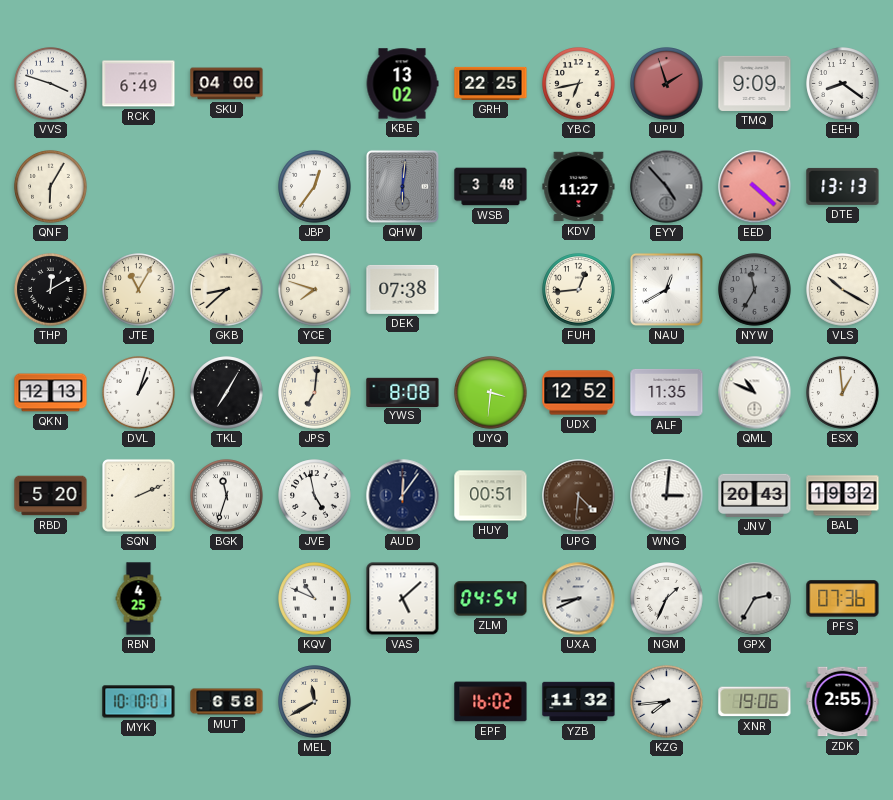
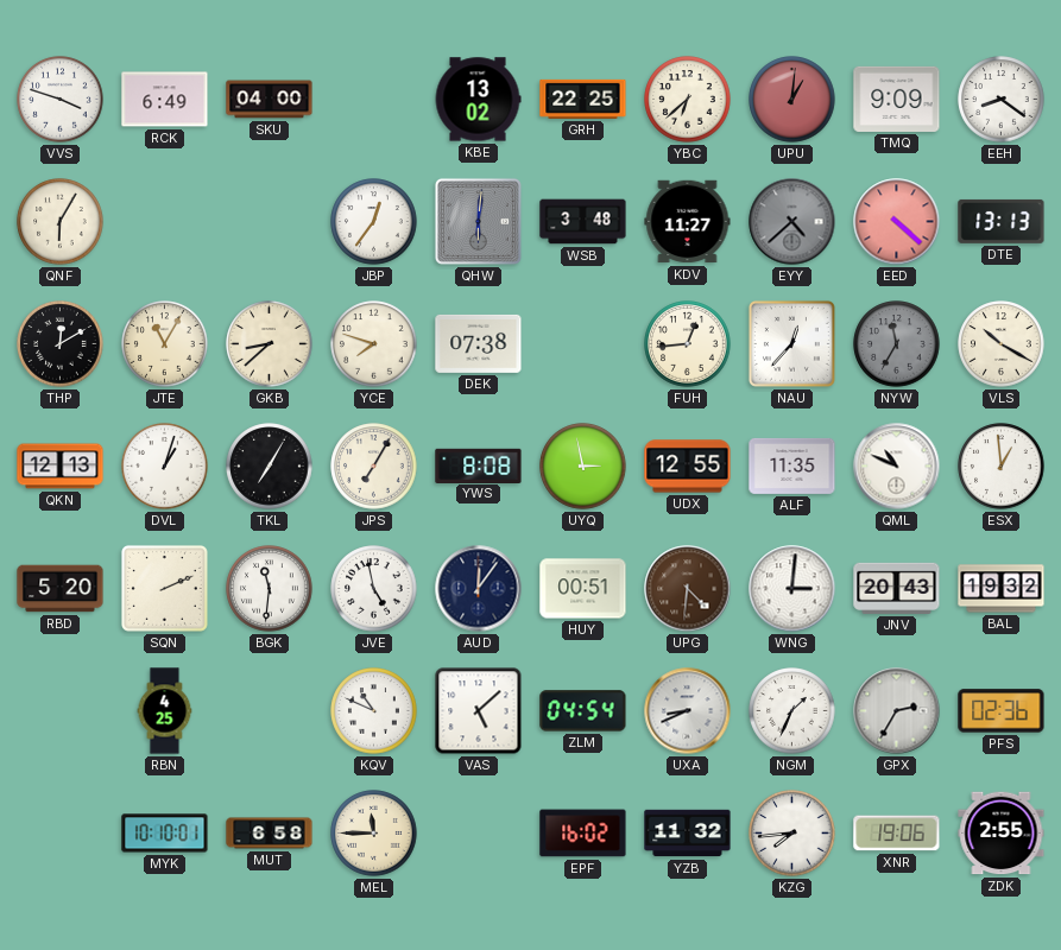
YBC: 6:43 -> 6:38
UPU: 1:57 -> 1:01
EYY: 4:53 -> 4:38
NAU: 12:40 -> 12:37
JPS: 7:01 -> 7:05
UYQ: 3:31 -> 2:58
UDX: 12:52 -> 12:55
BGK: 11:33 -> 11:31
PFS: 07:36 -> 02:36
MEL: 11:40 -> 11:45
